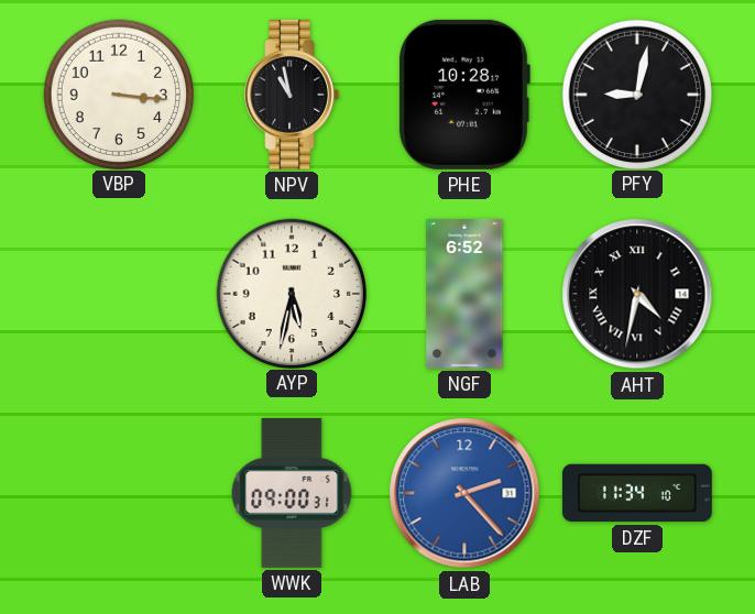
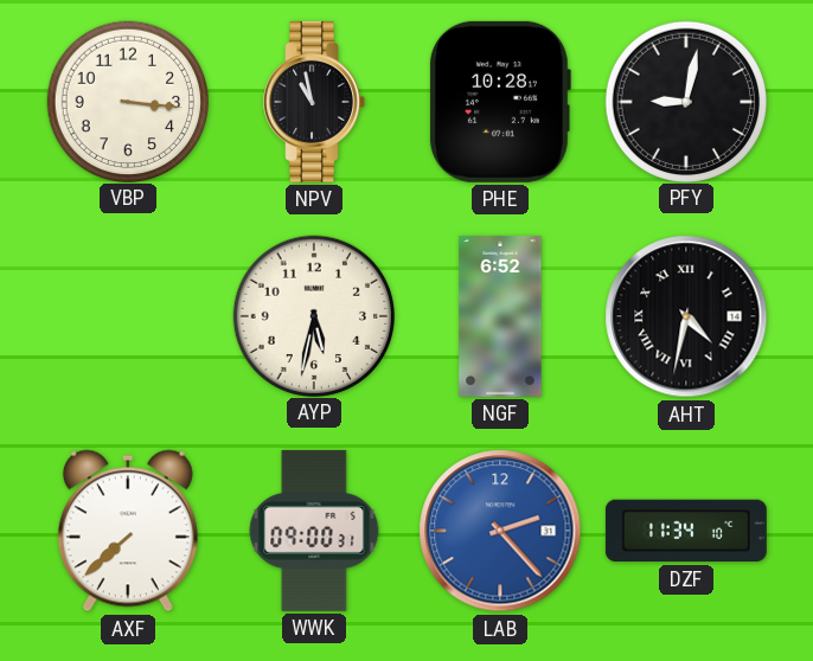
AXF: none -> 7:38
